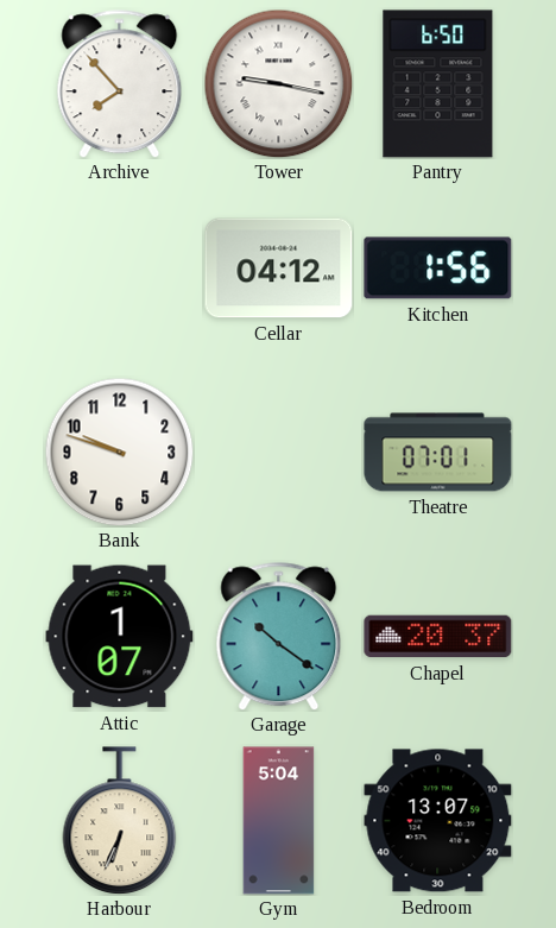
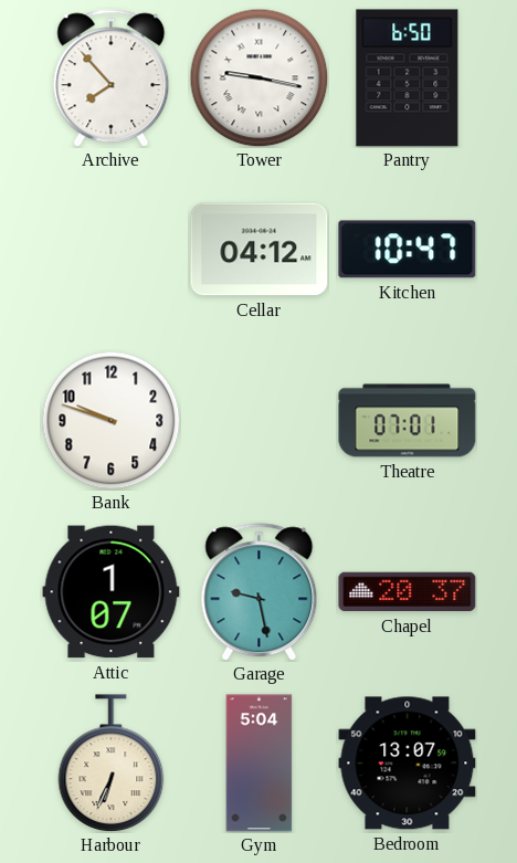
Kitchen: 1:56 -> 10:47
Garage: 10:21 -> 9:28
